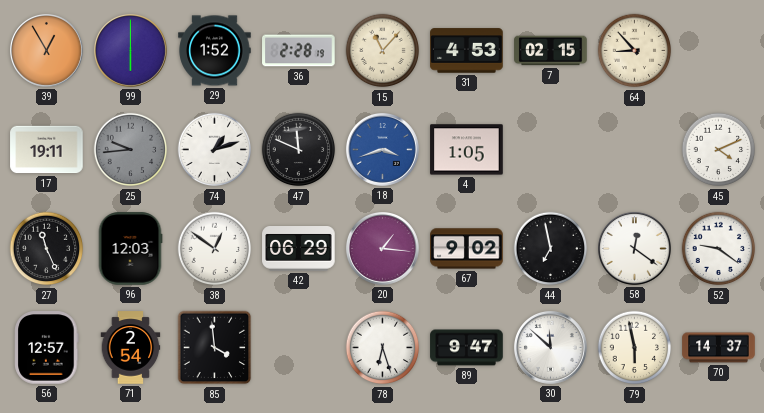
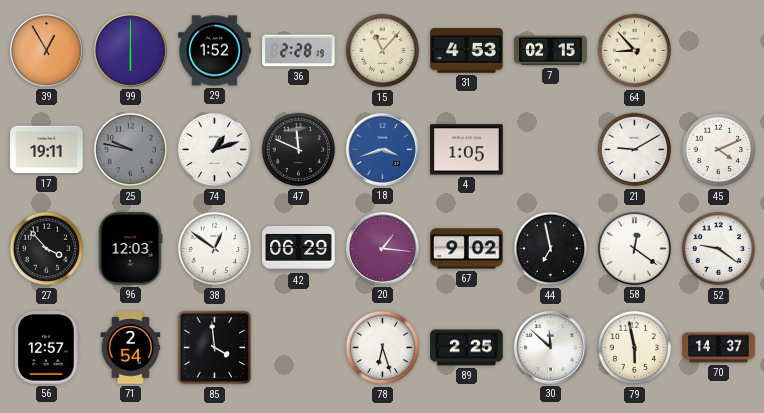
25: 9:44 -> 9:47
21: none -> 9:10
27: 11:26 -> 3:53
89: 9:47 -> 2:25
